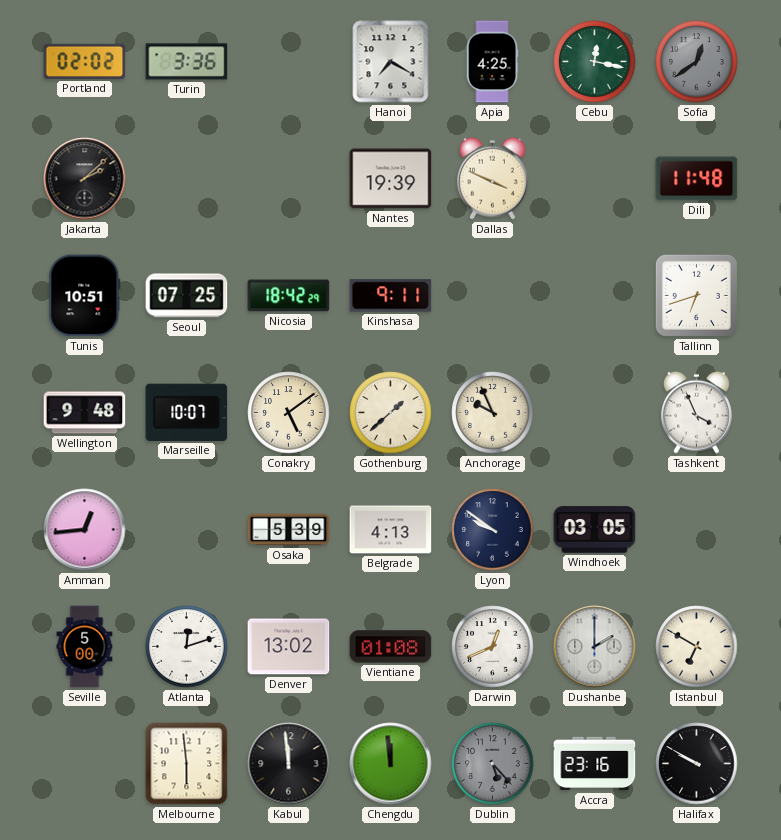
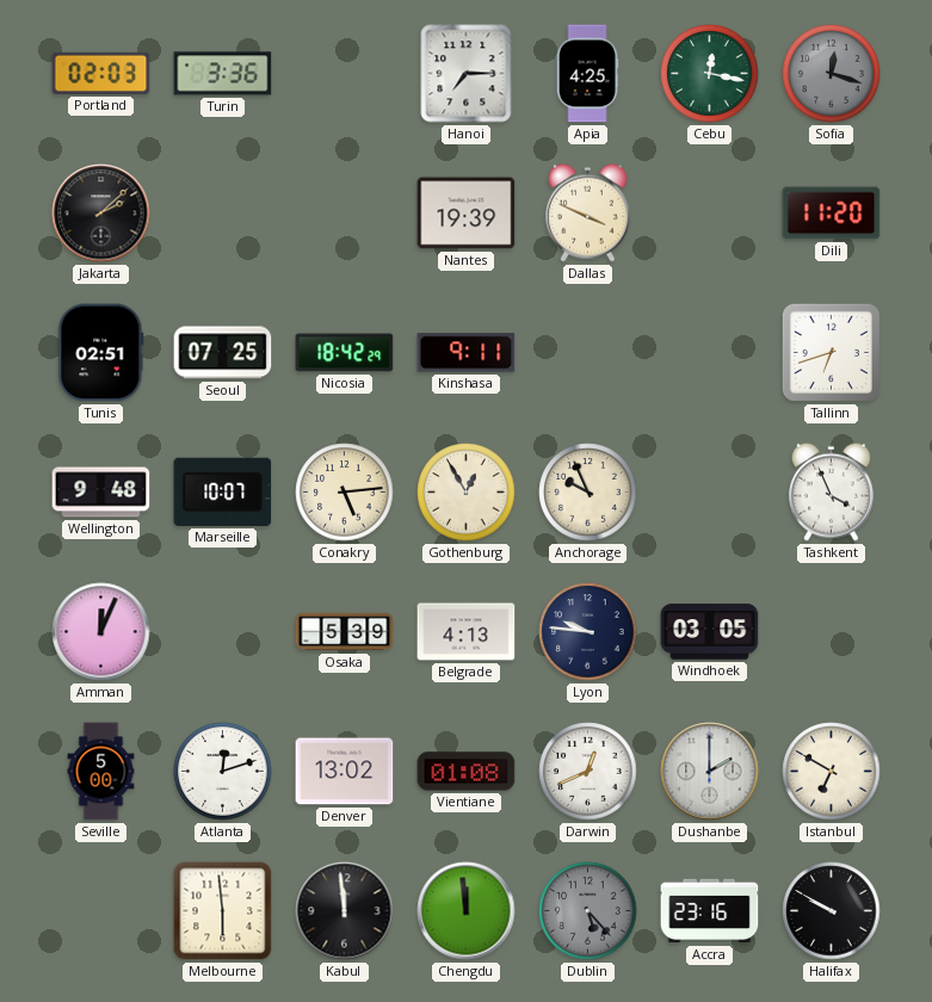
Portland: 02:02 -> 02:03
Hanoi: 7:20 -> 7:15
Sofia: 12:39 -> 12:18
Dili: 11:48 -> 11:20
Tunis: 10:51 -> 02:51
Conakry: 5:09 -> 5:14
Gothenburg: 1:38 -> 12:55
Amman: 12:44 -> 12:04
Lyon: 9:51 -> 9:46
